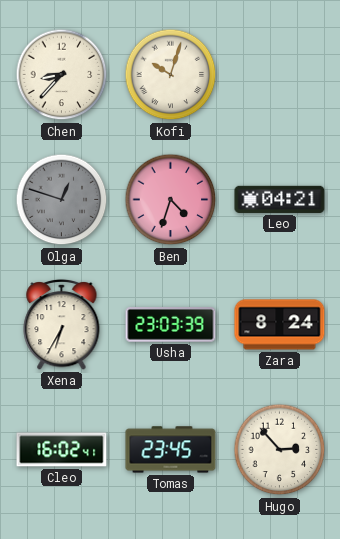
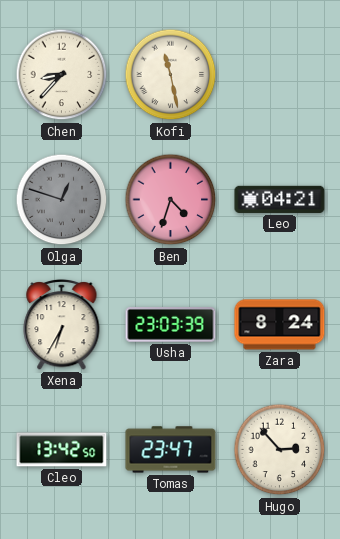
Kofi: 10:03 -> 11:28
Cleo: 16:02 -> 13:42
Tomas: 23:45 -> 23:47
